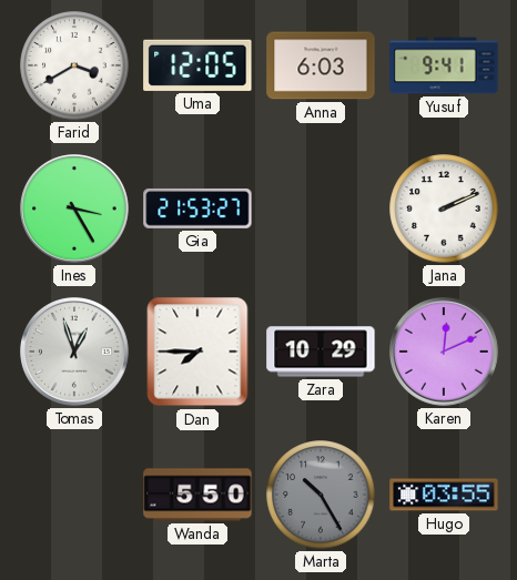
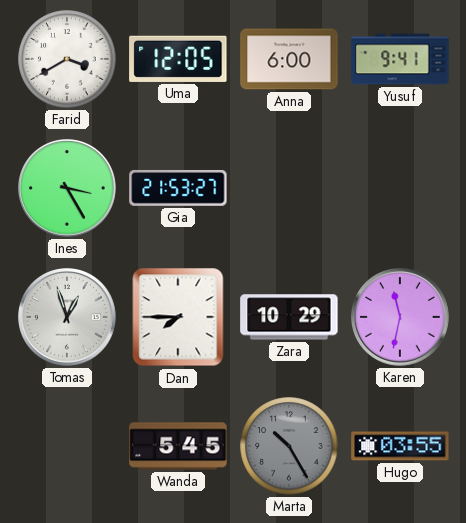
Anna: 6:03 -> 6:00
Jana: 2:11 -> none
Karen: 12:11 -> 11:32
Wanda: 5:50 -> 5:45
